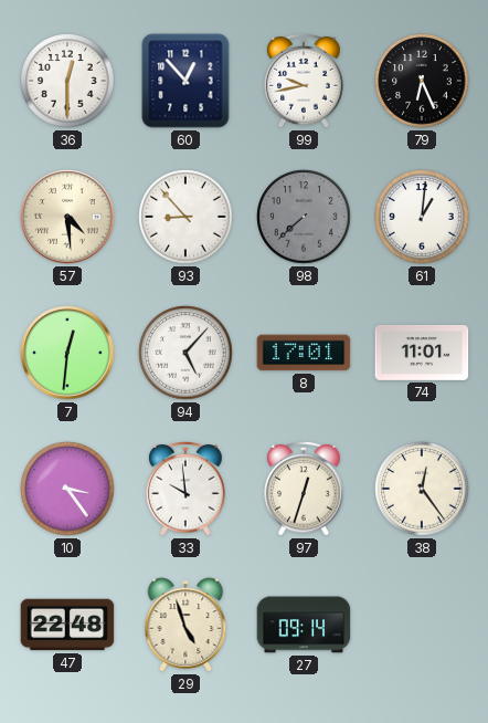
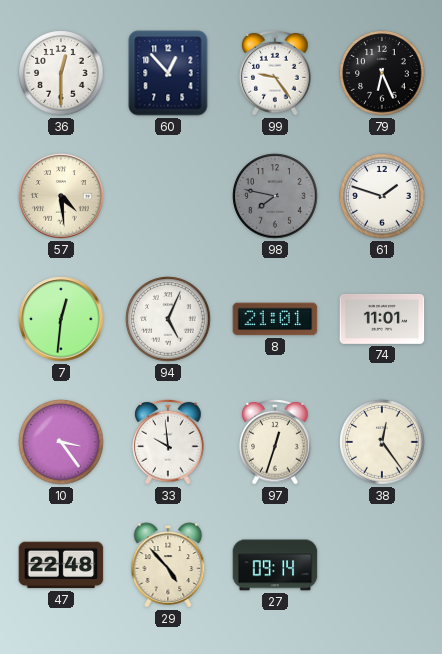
99: 9:43 -> 9:24
93: 8:53 -> none
98: 7:38 -> 7:47
61: 1:01 -> 1:48
94: 5:07 -> 5:04
8: 17:01 -> 21:01
29: 4:57 -> 4:53
